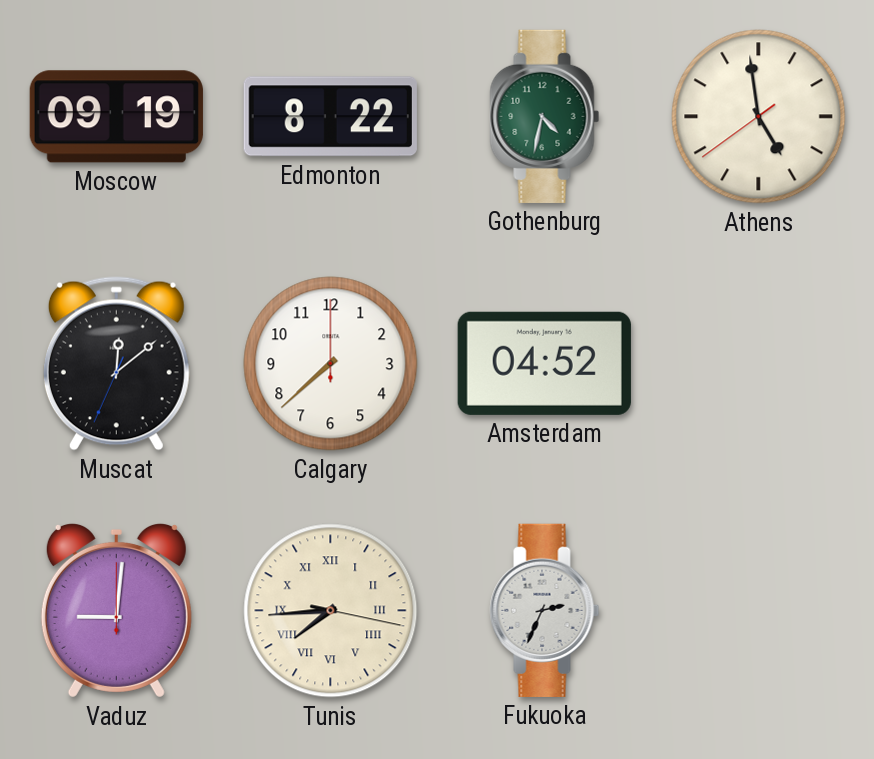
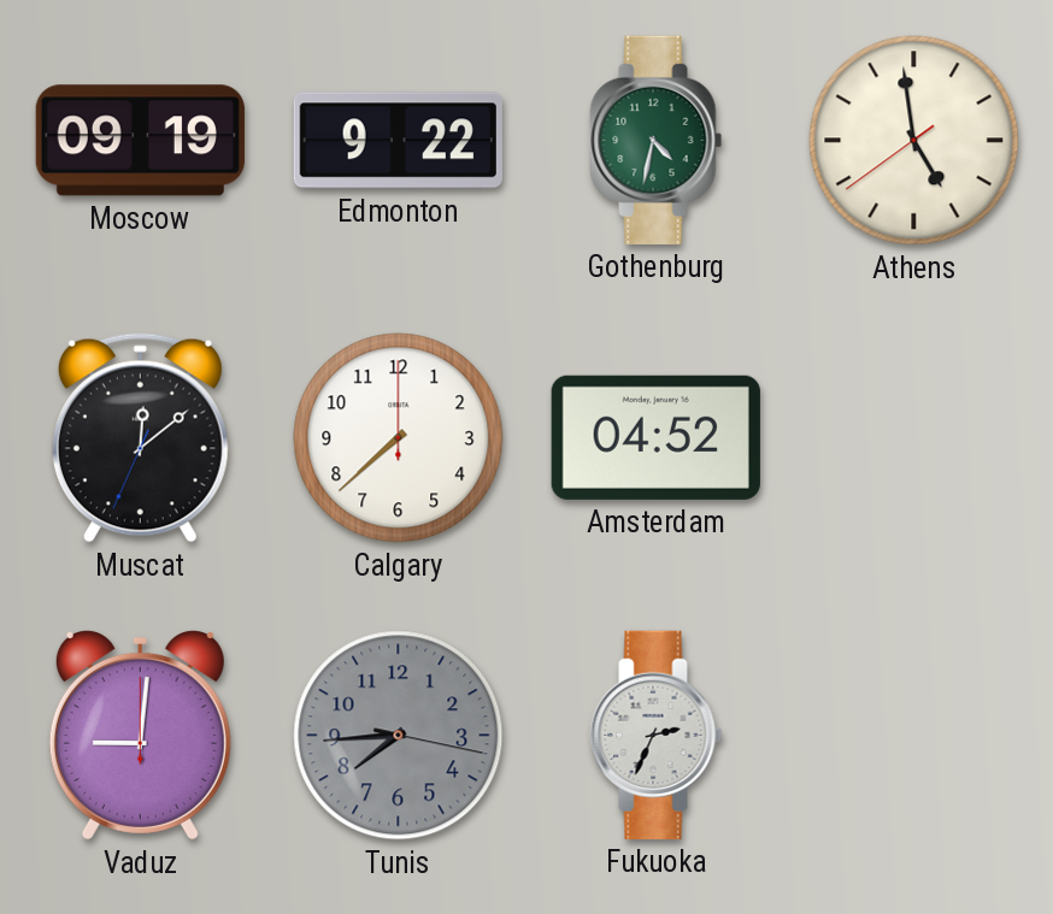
Edmonton: 8:22 -> 9:22
Tunis dial: cream -> grey
Tunis numerals: Roman -> Arabic
